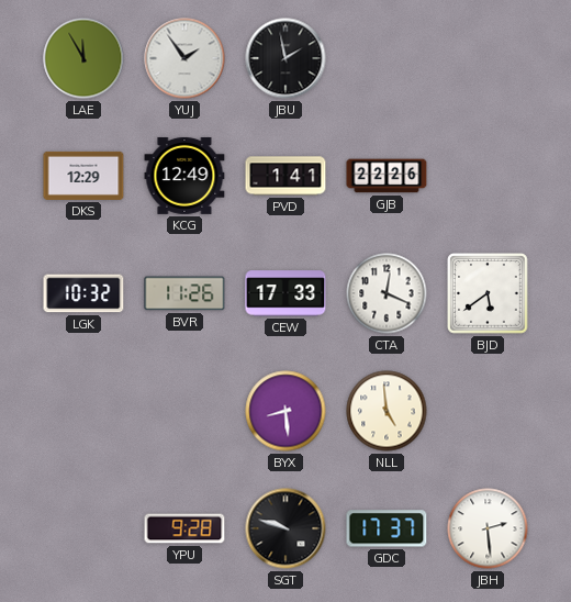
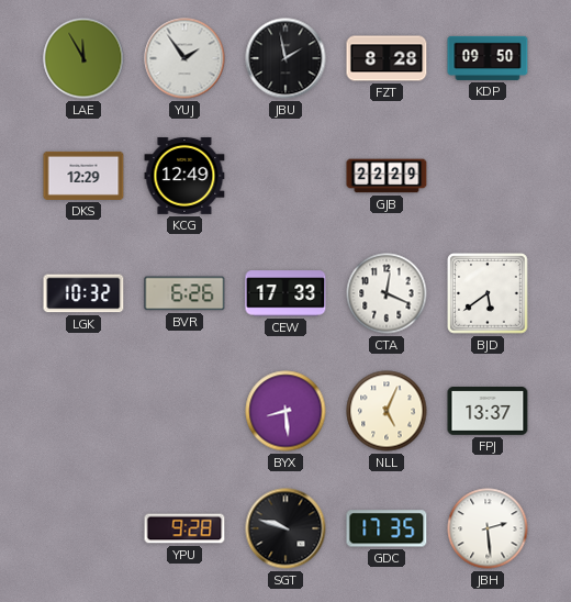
FZT: none -> 8:28
KDP: none -> 09:50
PVD: 1:41 -> none
GJB: 22:26 -> 22:29
BVR: 11:26 -> 6:26
NLL: 4:59 -> 5:04
FPJ: none -> 13:37
GDC: 17:37 -> 17:35
